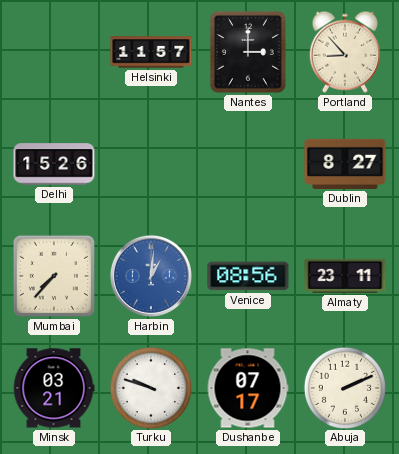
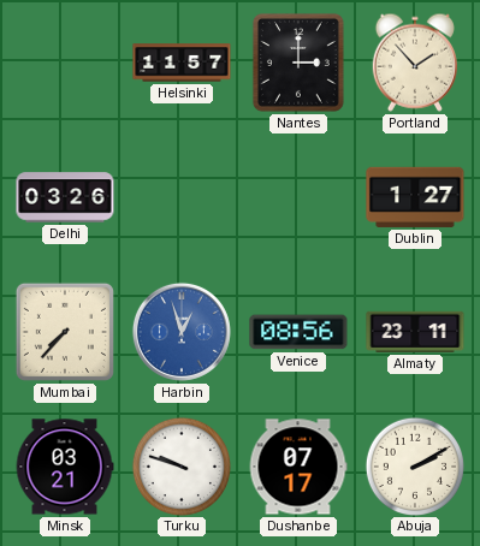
Portland: 8:53 -> 1:53
Delhi: 15:26 -> 03:26
Dublin: 8:27 -> 1:27
Harbin: 1:01 -> 12:57
Abuja: 2:11 -> 2:10
